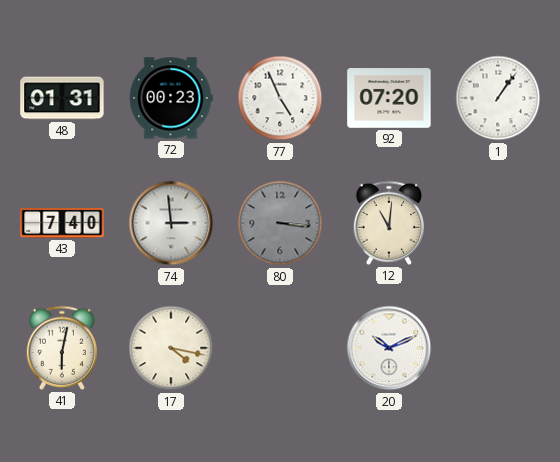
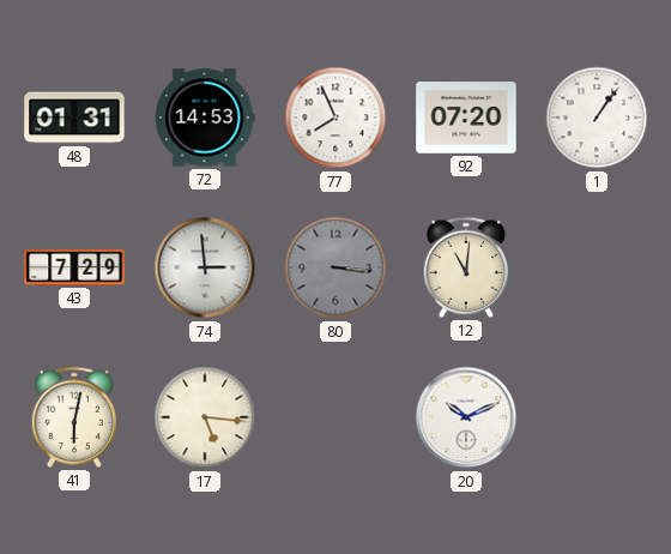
72: 00:23 -> 14:53
77: 4:56 -> 7:56
43: 7:40 -> 7:29
17: 4:17 -> 5:16
